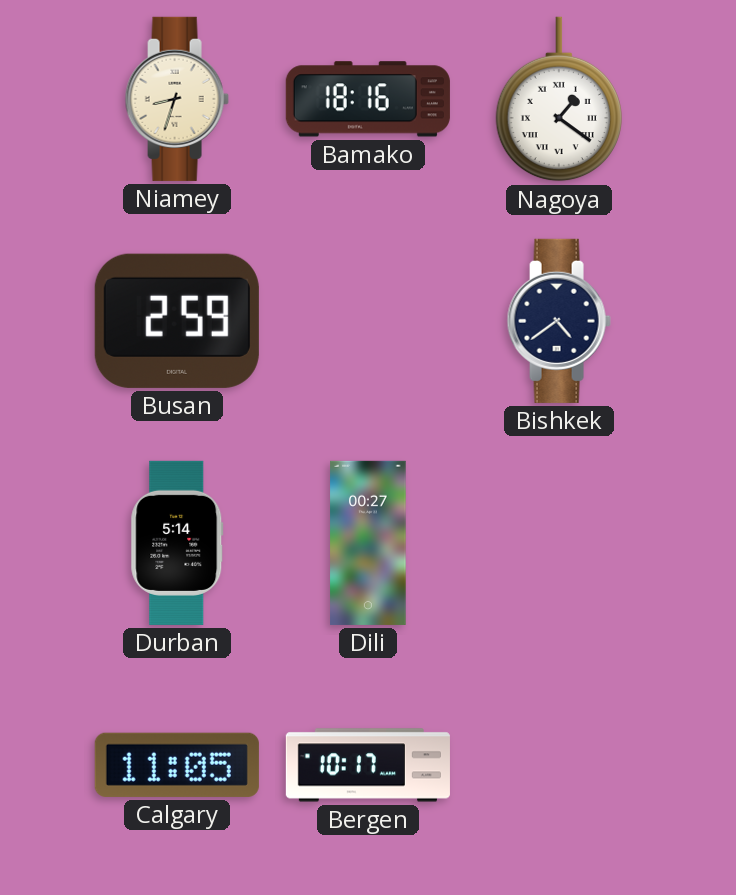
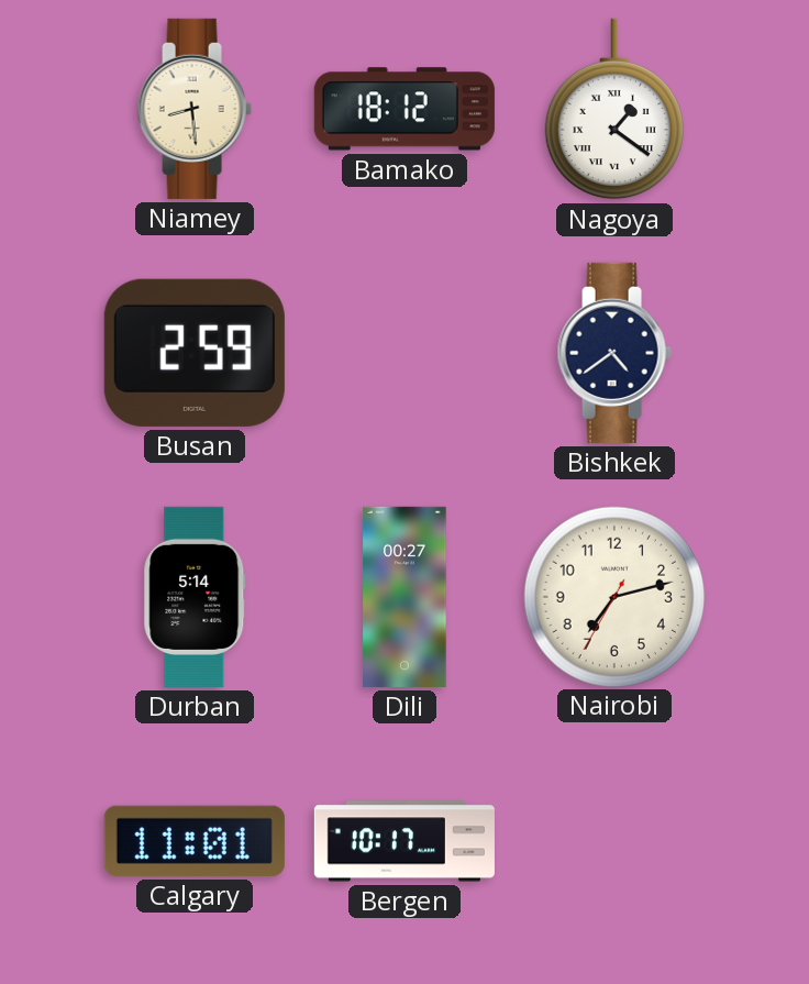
Niamey: 8:33 -> 8:29
Bamako: 18:16 -> 18:12
Nairobi: none -> 7:12
Calgary: 11:05 -> 11:01
